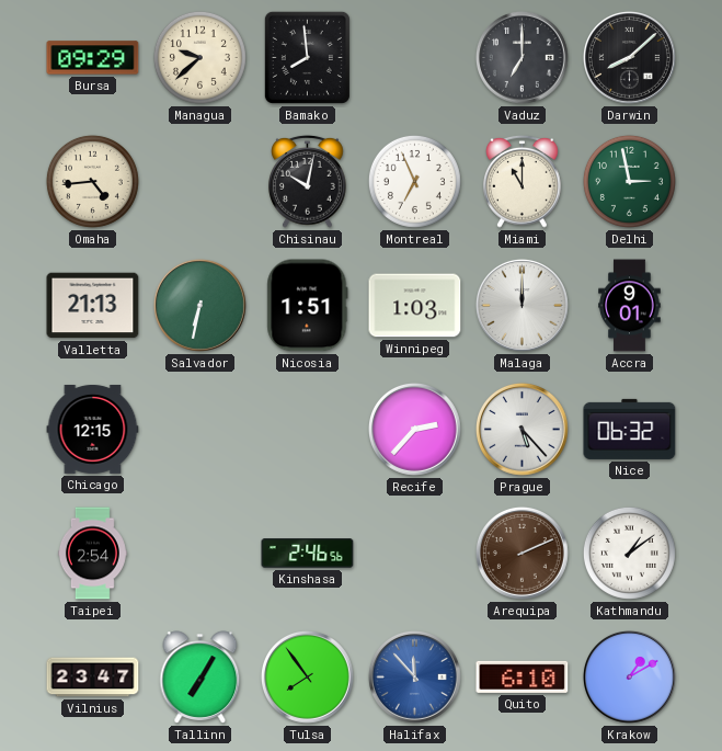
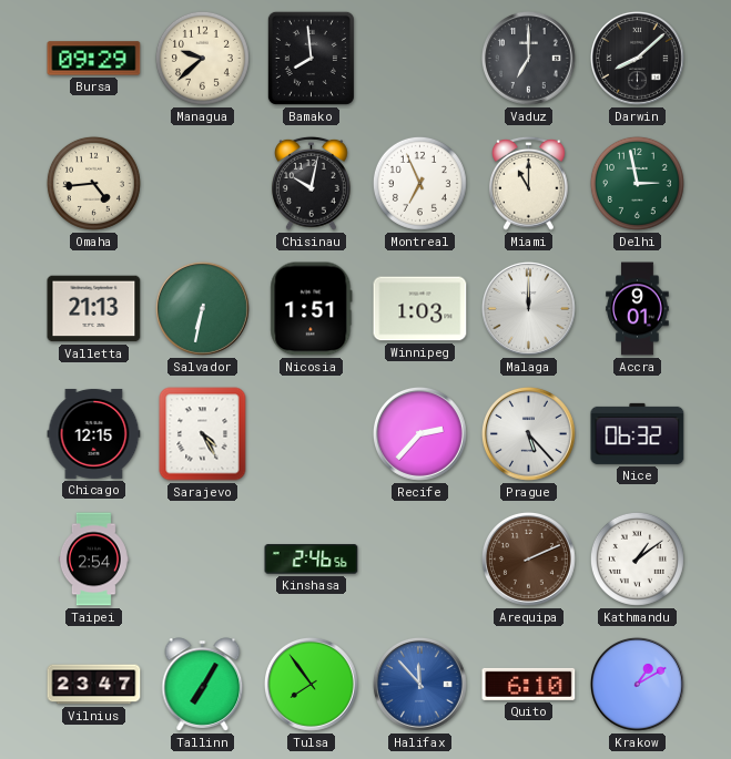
Sarajevo: none -> 4:25
